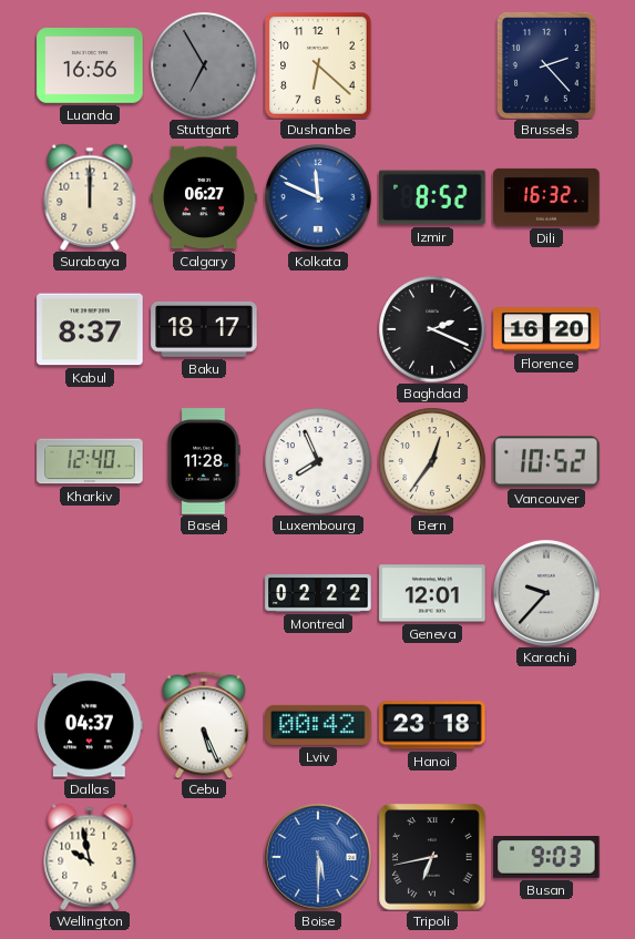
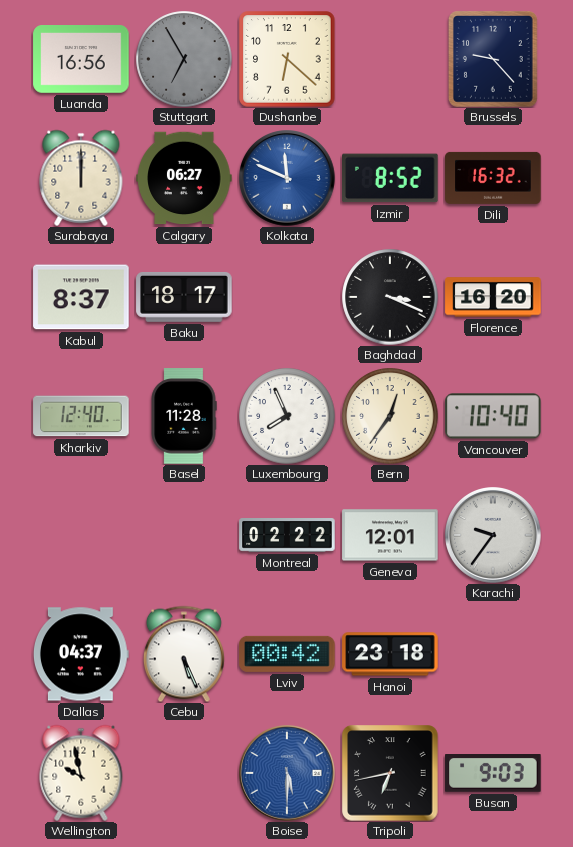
Brussels: 2:23 -> 9:23
Baghdad: 2:19 -> 3:19
Vancouver: 10:52 -> 10:40
Karachi: 9:37 -> 9:36
